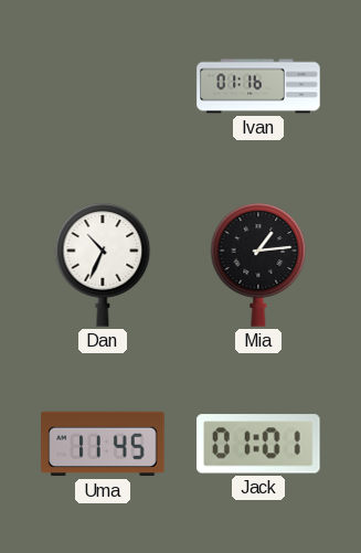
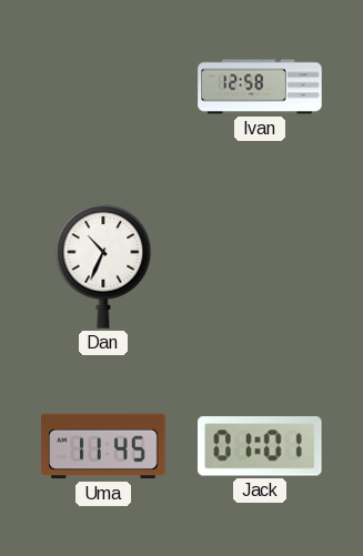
Ivan: 01:16 -> 12:58
Mia: 1:14 -> none
